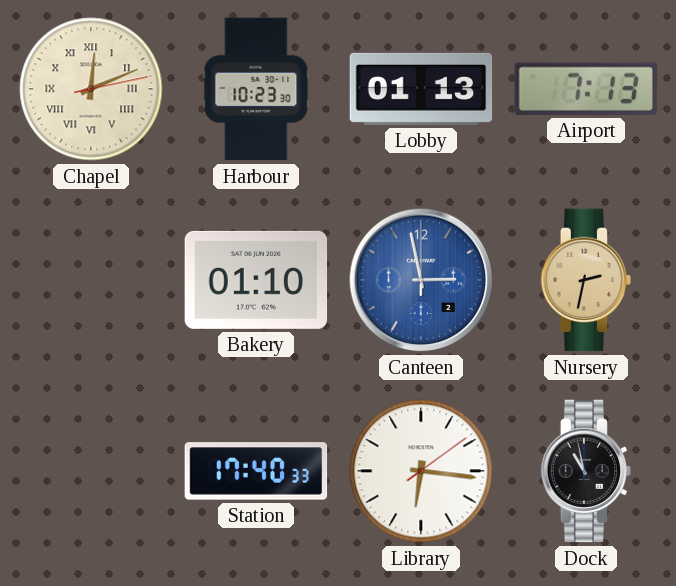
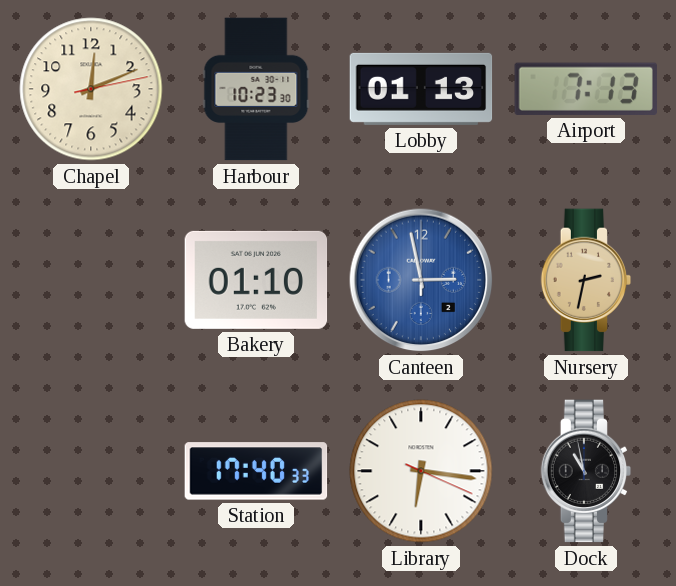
Chapel numerals: Roman -> Arabic
Library: 6:16:09 -> 6:16:19
